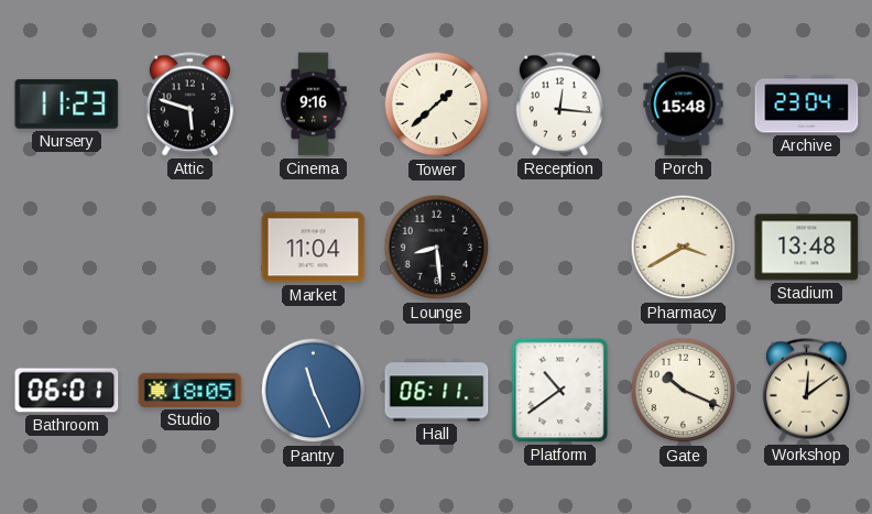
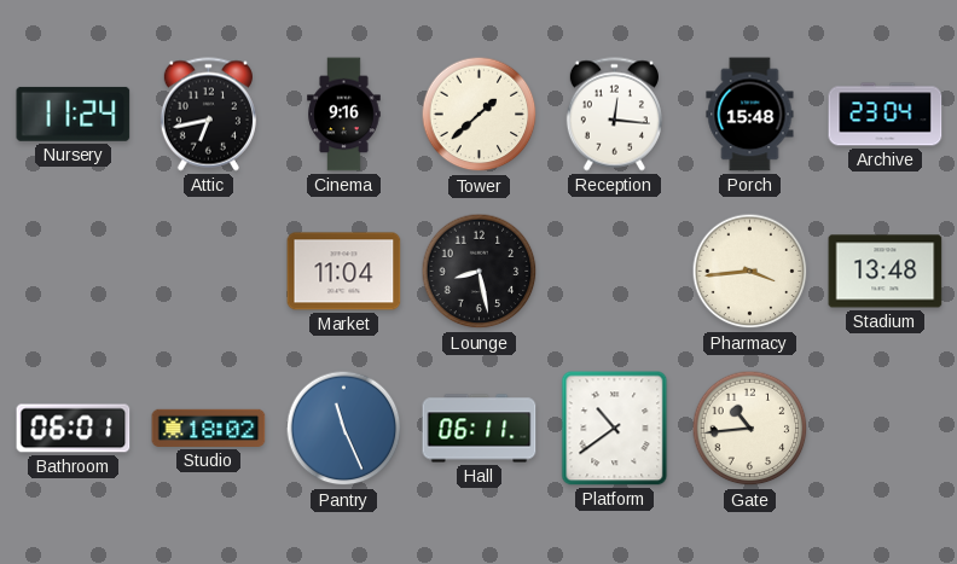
Nursery: 11:23 -> 11:24
Attic: 5:48 -> 6:43
Lounge: 8:29 -> 8:28
Pharmacy: 3:40 -> 3:44
Studio: 18:05 -> 18:02
Gate: 10:19 -> 10:44
Workshop: 12:09 -> none
